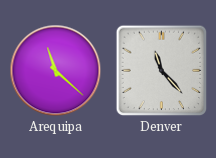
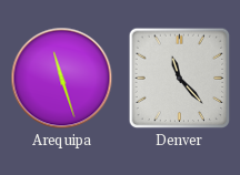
Arequipa: 11:22 -> 11:27
